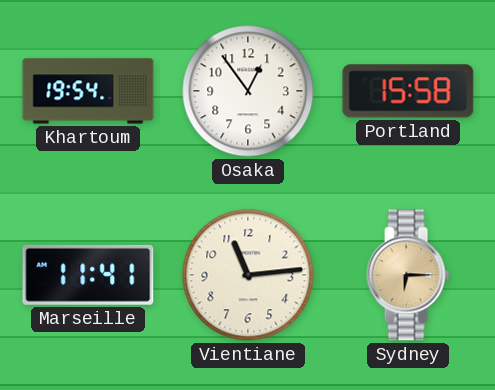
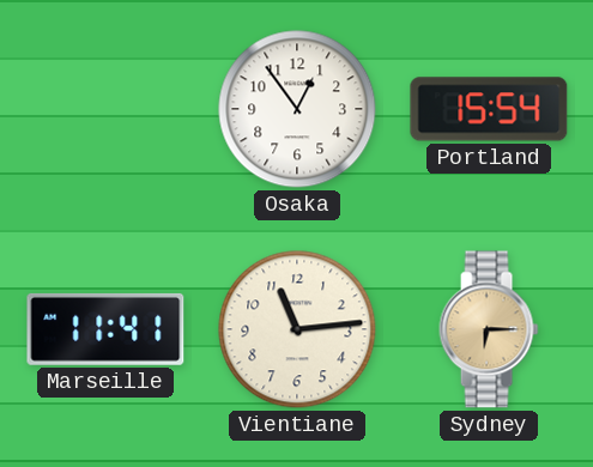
Khartoum: 19:54 -> none
Portland: 15:58 -> 15:54
